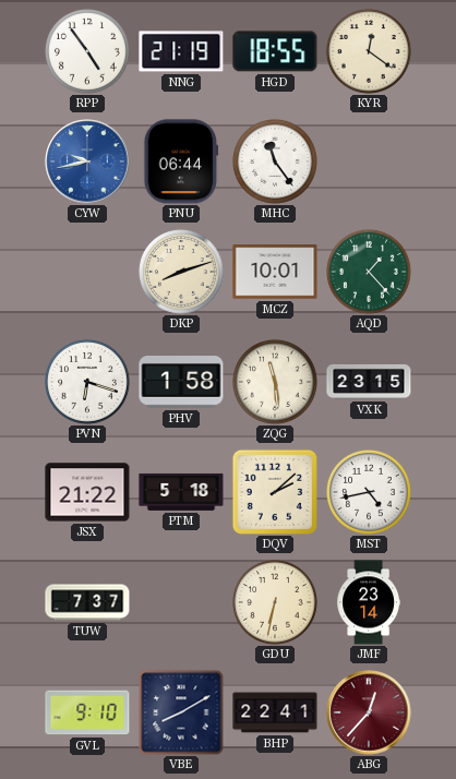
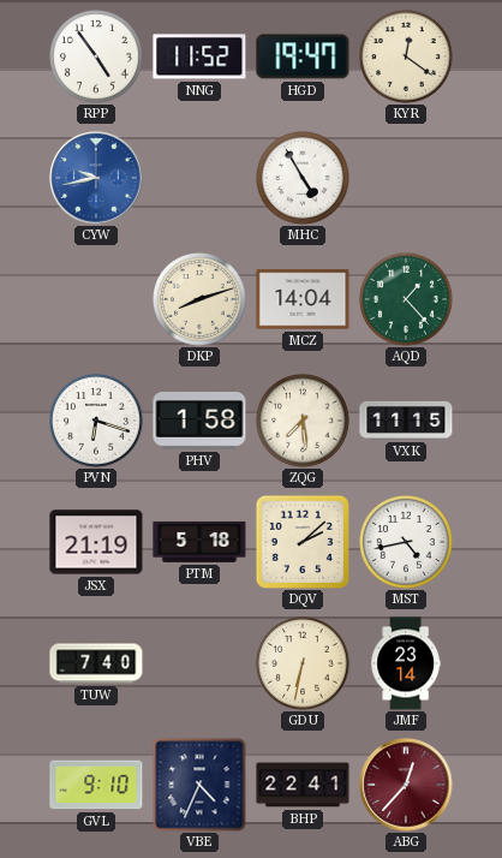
NNG: 21:19 -> 11:52
HGD: 18:55 -> 19:47
PNU: 06:44 -> none
MHC: 11:24 -> 4:55
MCZ: 10:01 -> 14:04
ZQG: 11:29 -> 7:29
VXK: 23:15 -> 11:15
JSX: 21:22 -> 21:19
TUW: 7:37 -> 7:40
VBE: 8:10 -> 4:34
